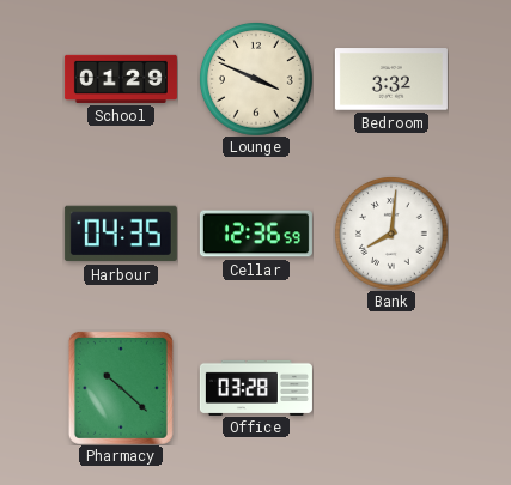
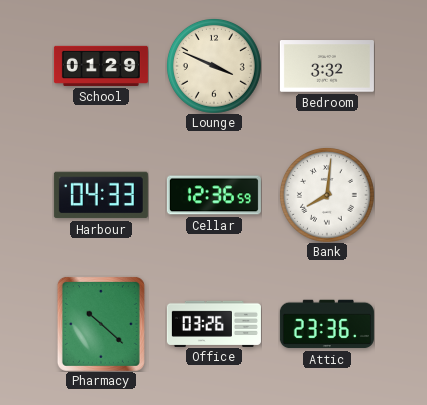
Harbour: 04:35 -> 04:33
Office: 03:28 -> 03:26
Attic: none -> 23:36
